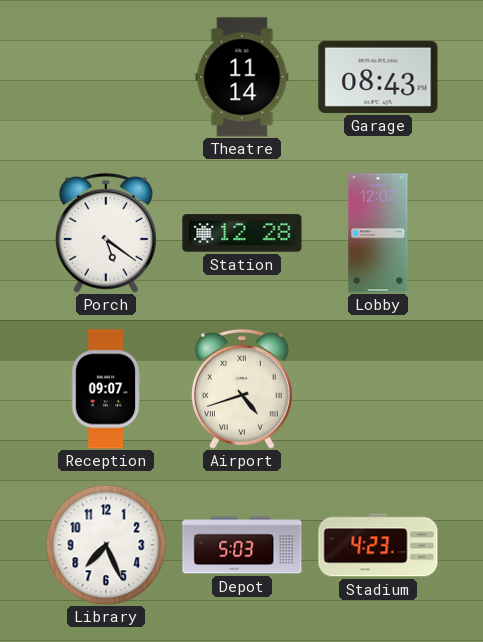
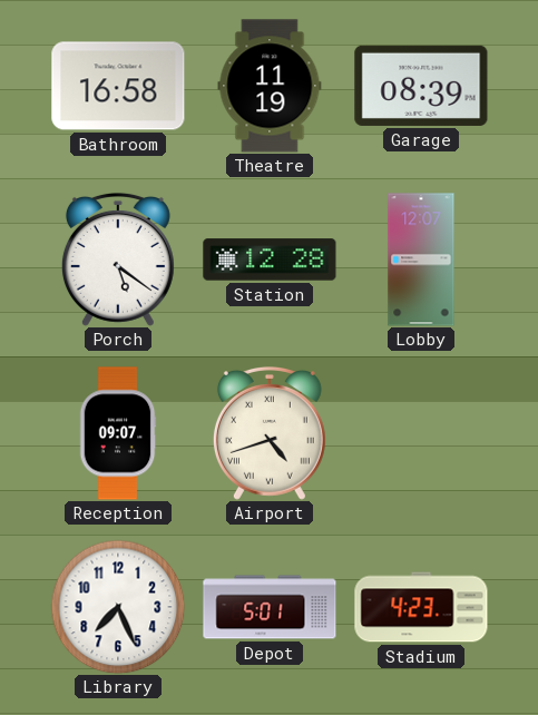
Bathroom: none -> 16:58
Theatre: 11:14 -> 11:19
Garage: 08:43 -> 08:39
Depot: 5:03 -> 5:01
